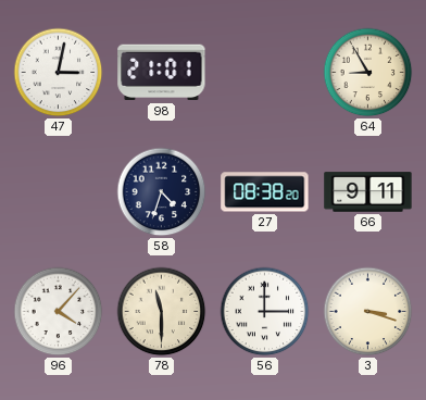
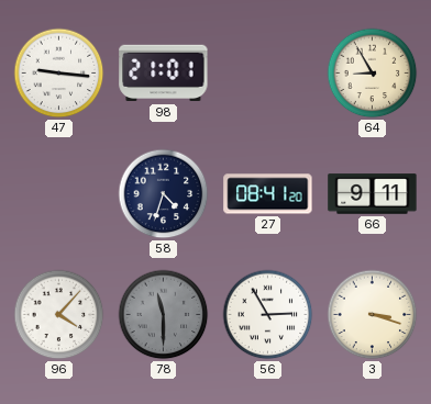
47: 3:02 -> 9:16
27: 08:38 -> 08:41
78 dial: cream -> grey
56: 3:00 -> 2:55
